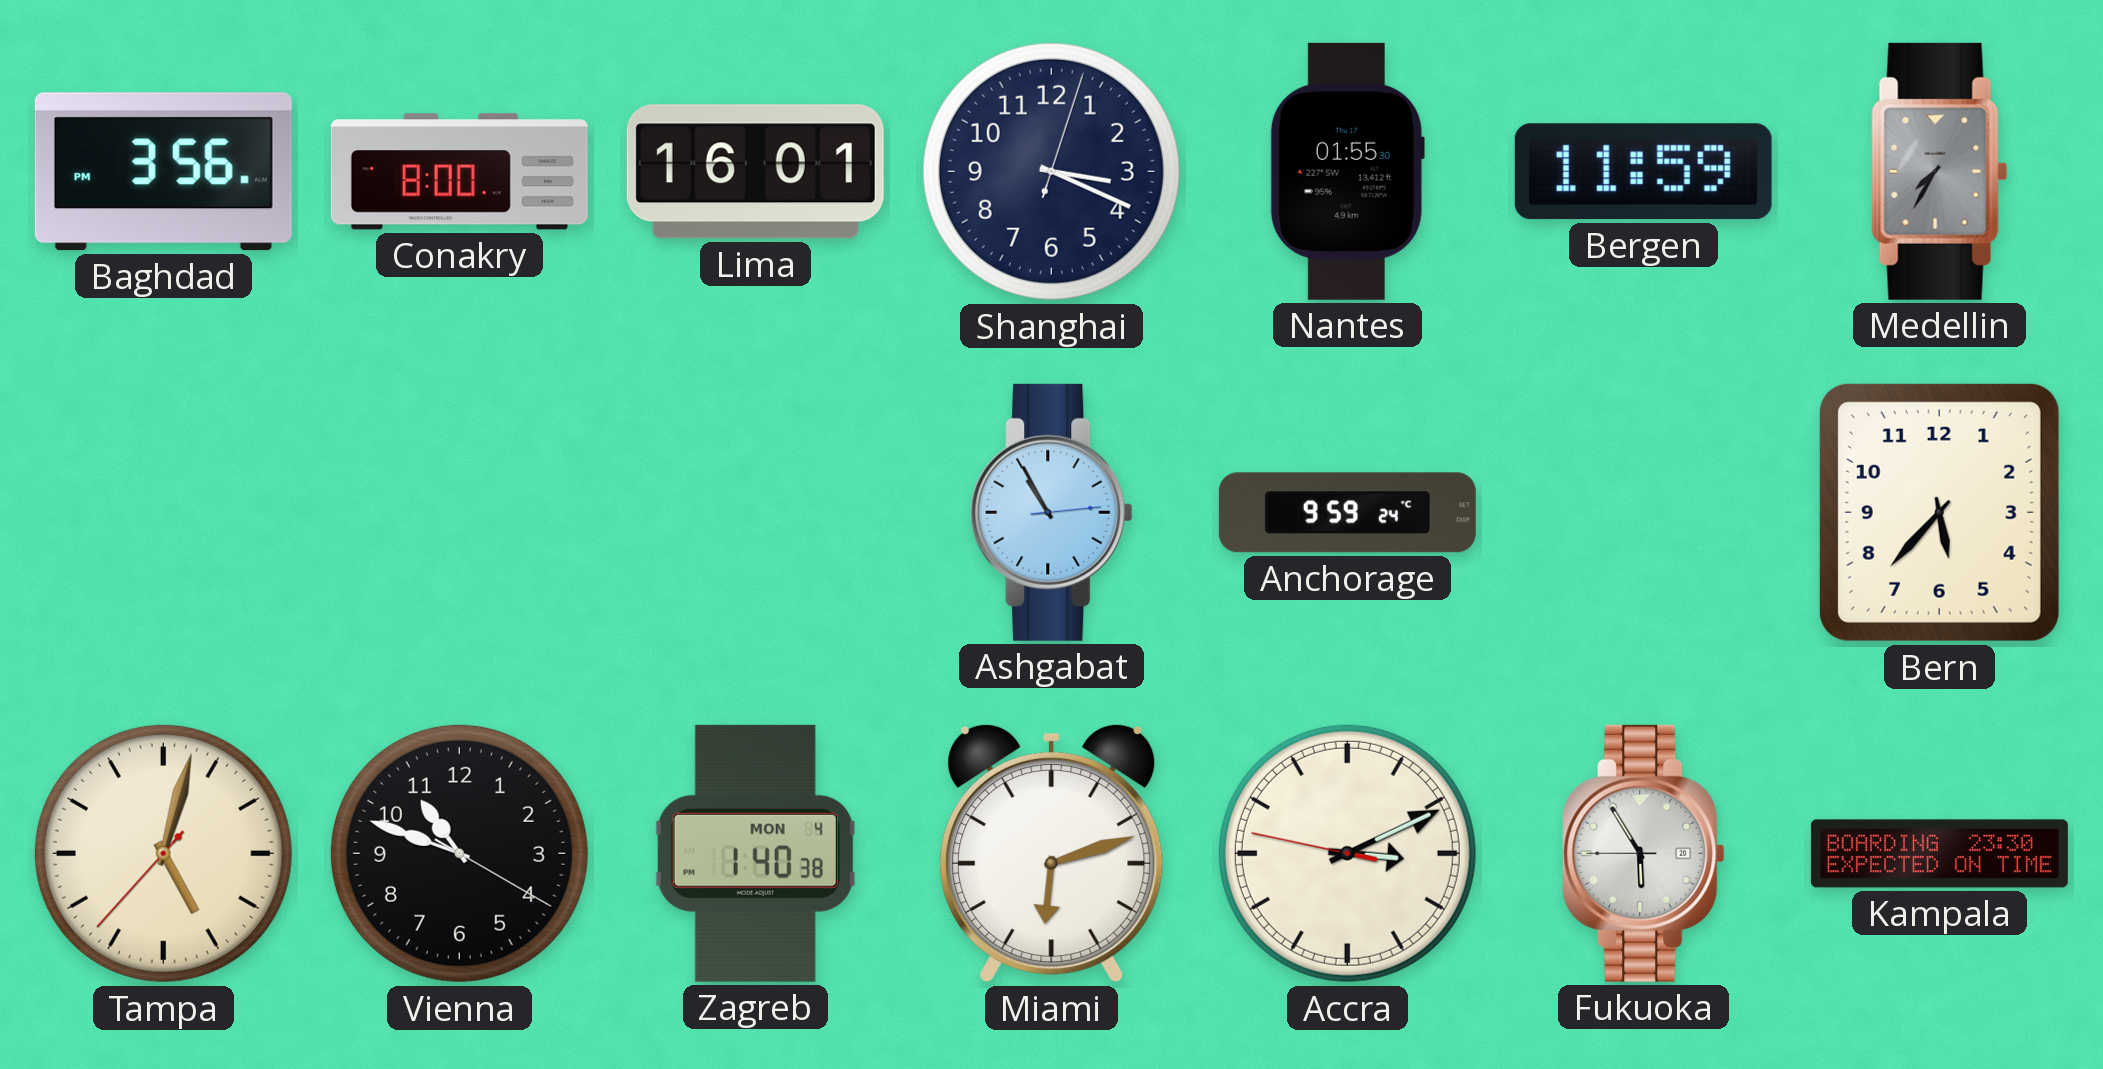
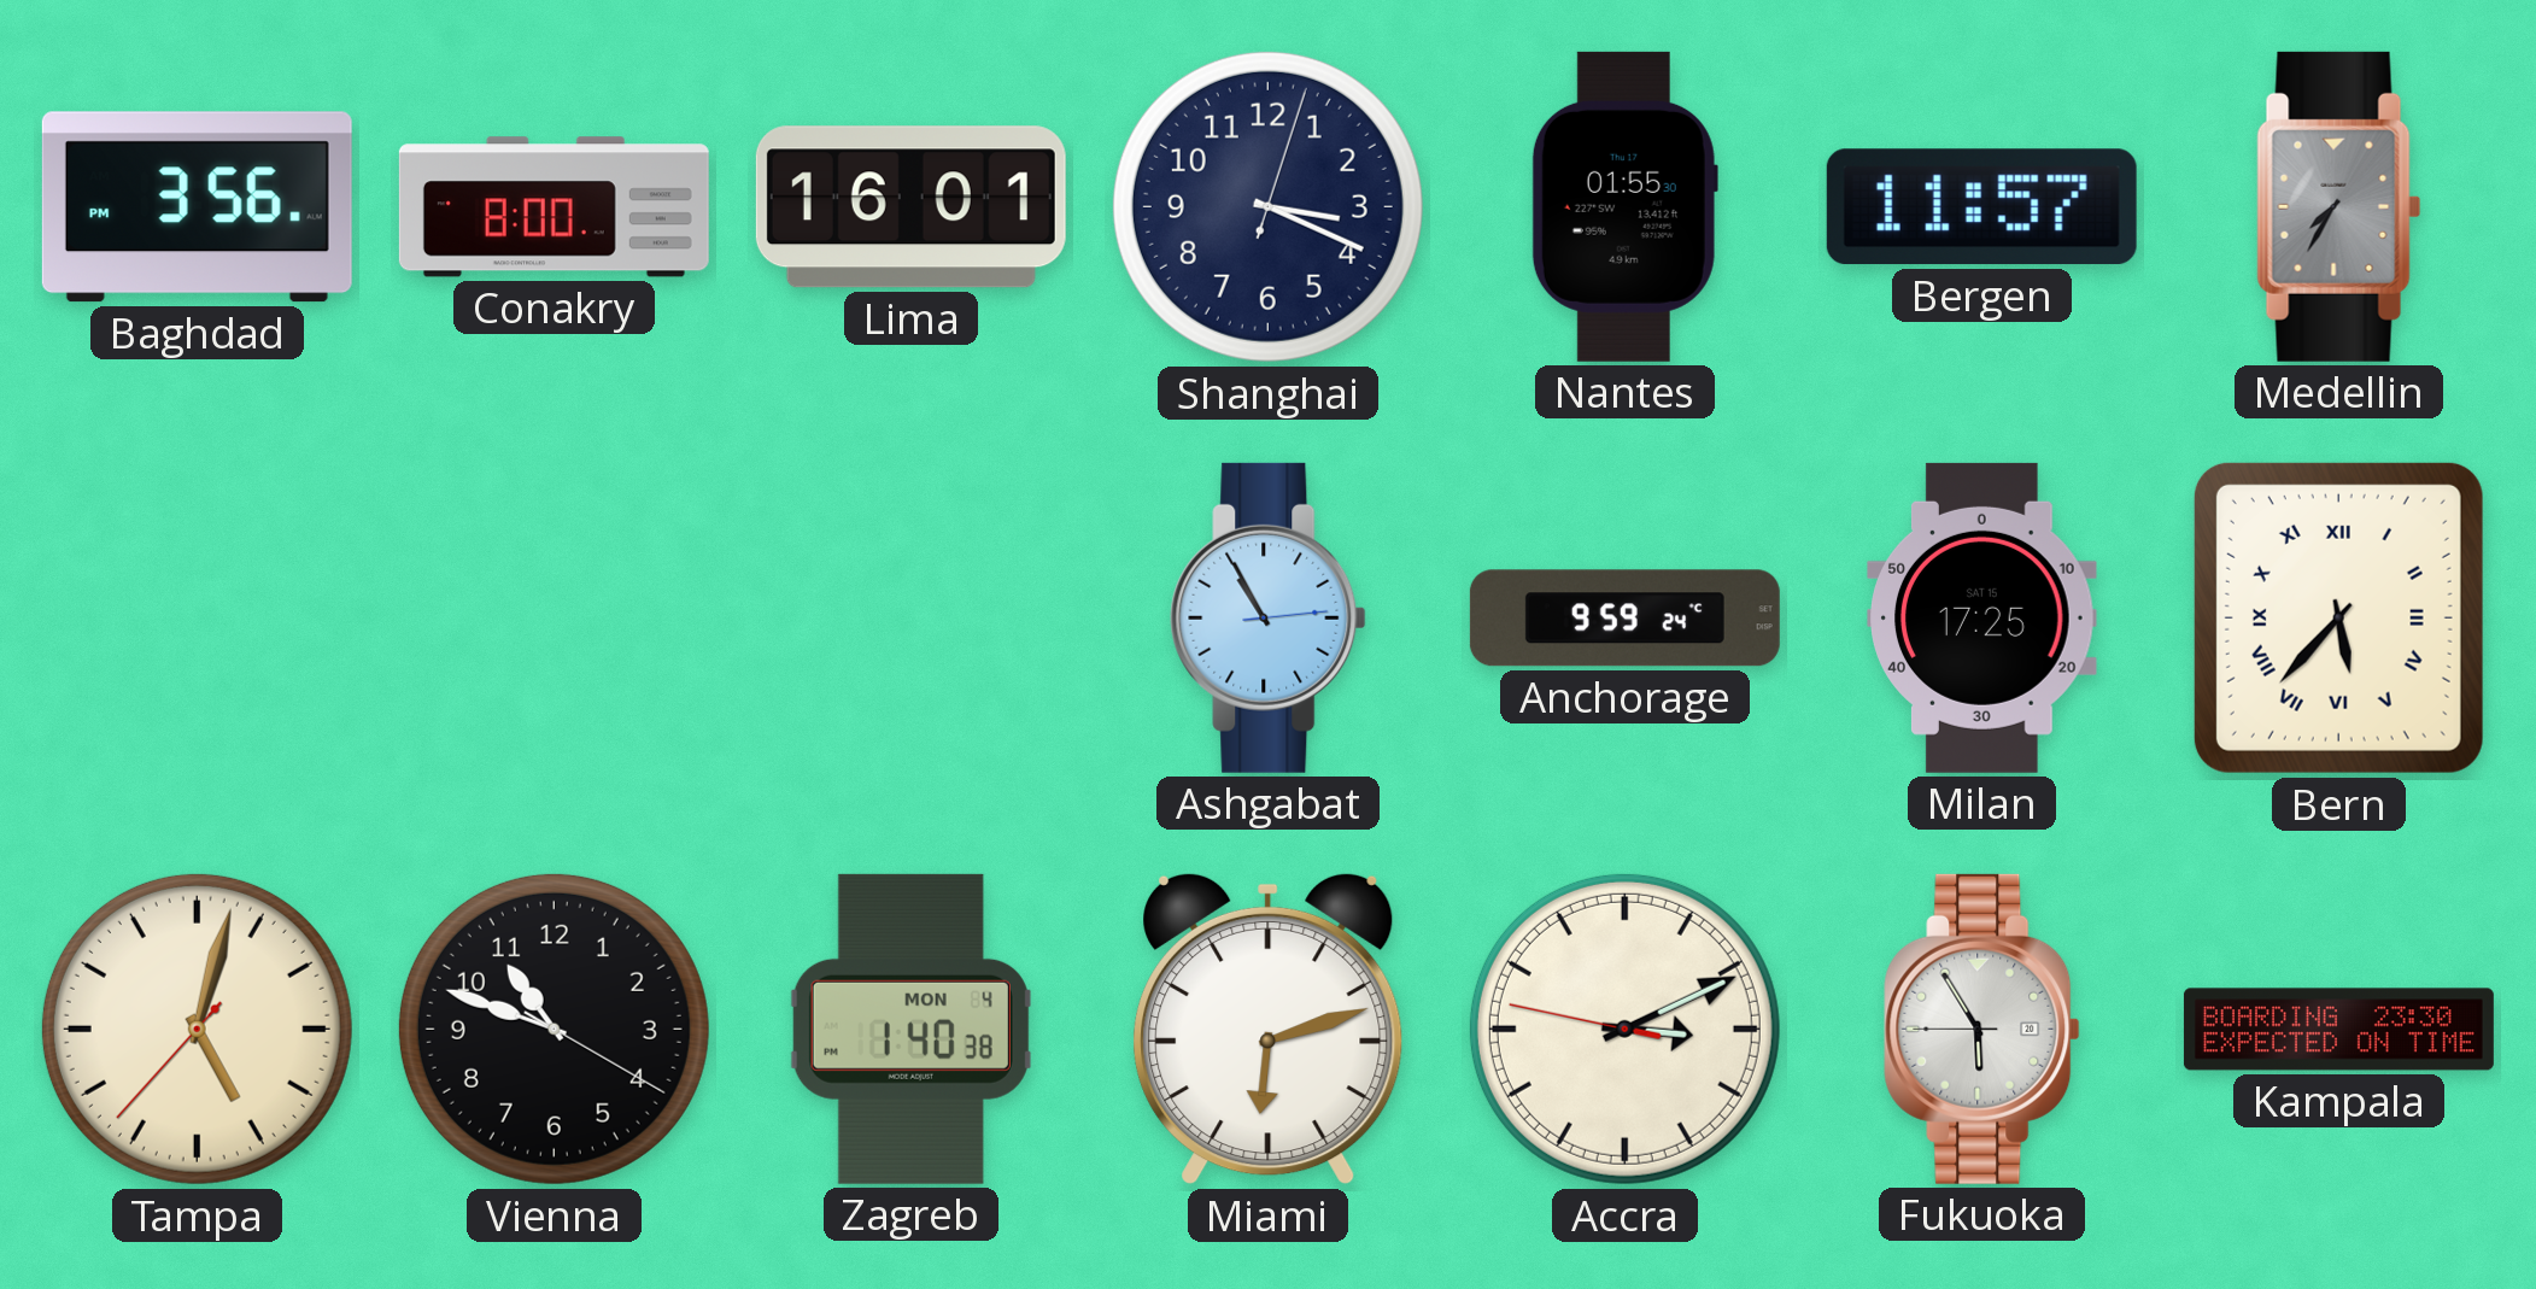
Bergen: 11:59 -> 11:57
Milan: none -> 17:25
Bern numerals: Arabic -> Roman
